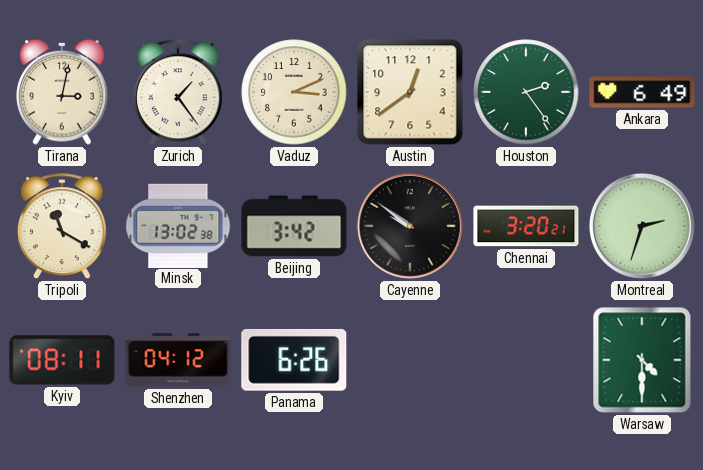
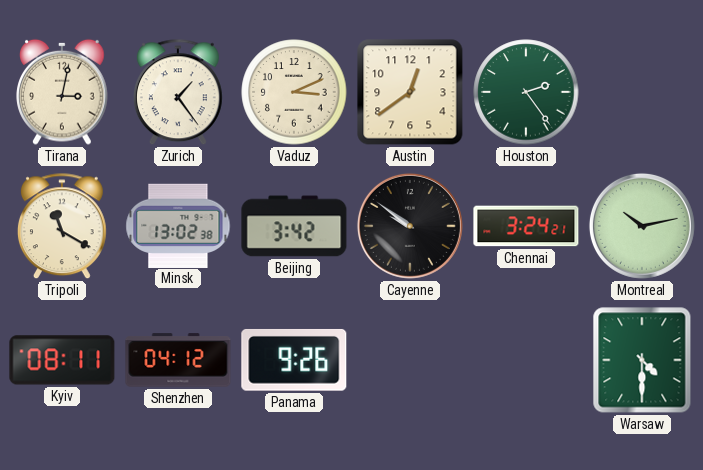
Ankara: 6:49 -> none
Chennai: 3:20 -> 3:24
Montreal: 2:33 -> 10:13
Panama: 6:26 -> 9:26
